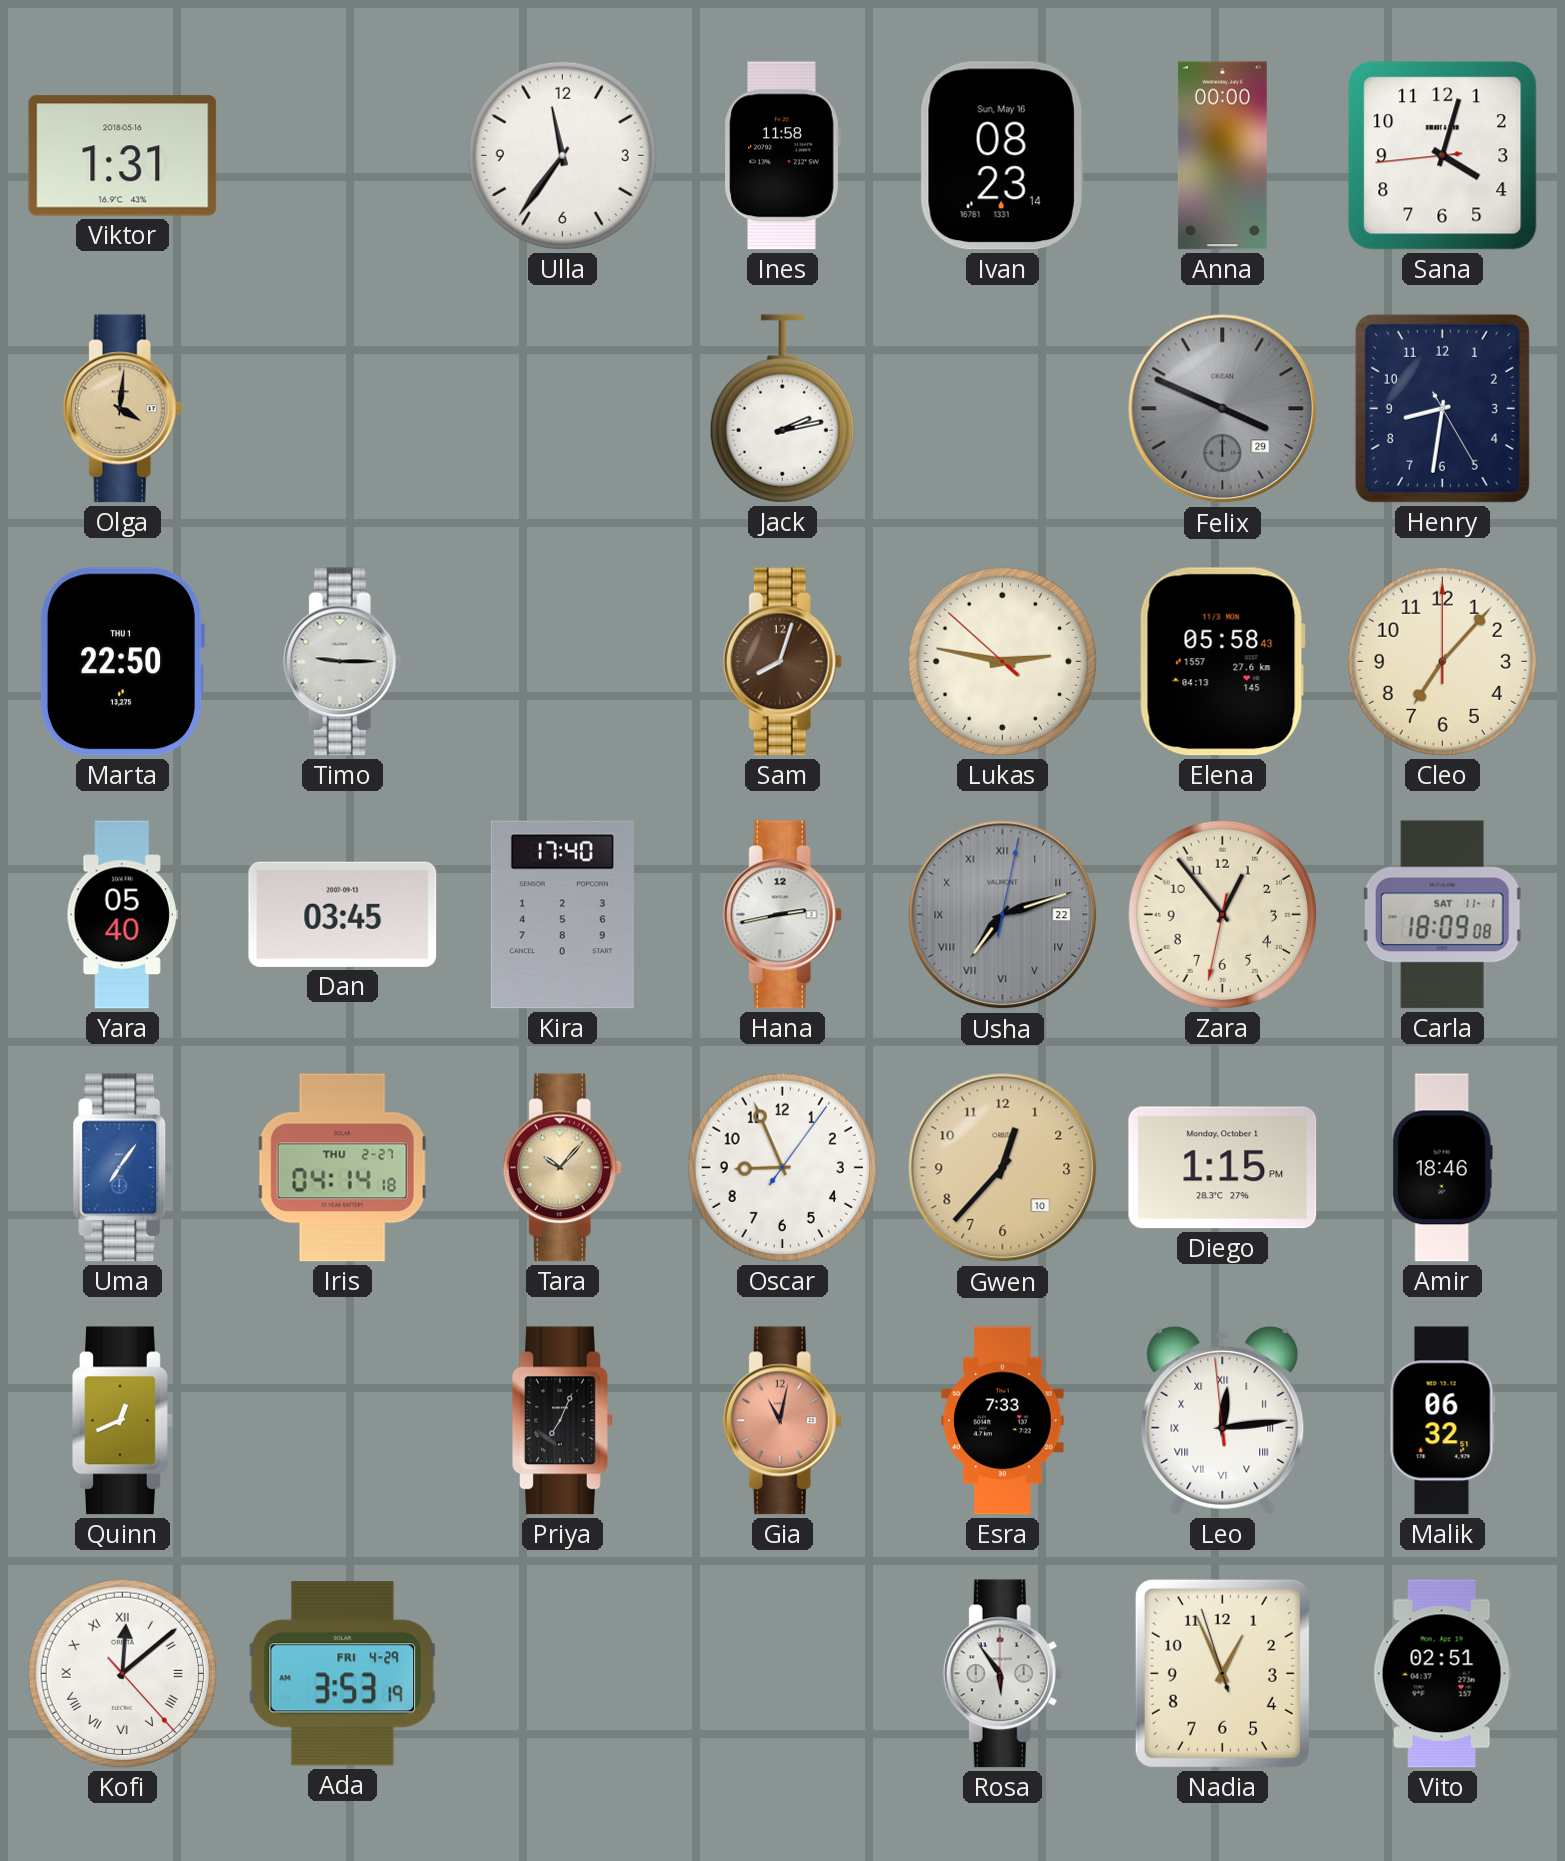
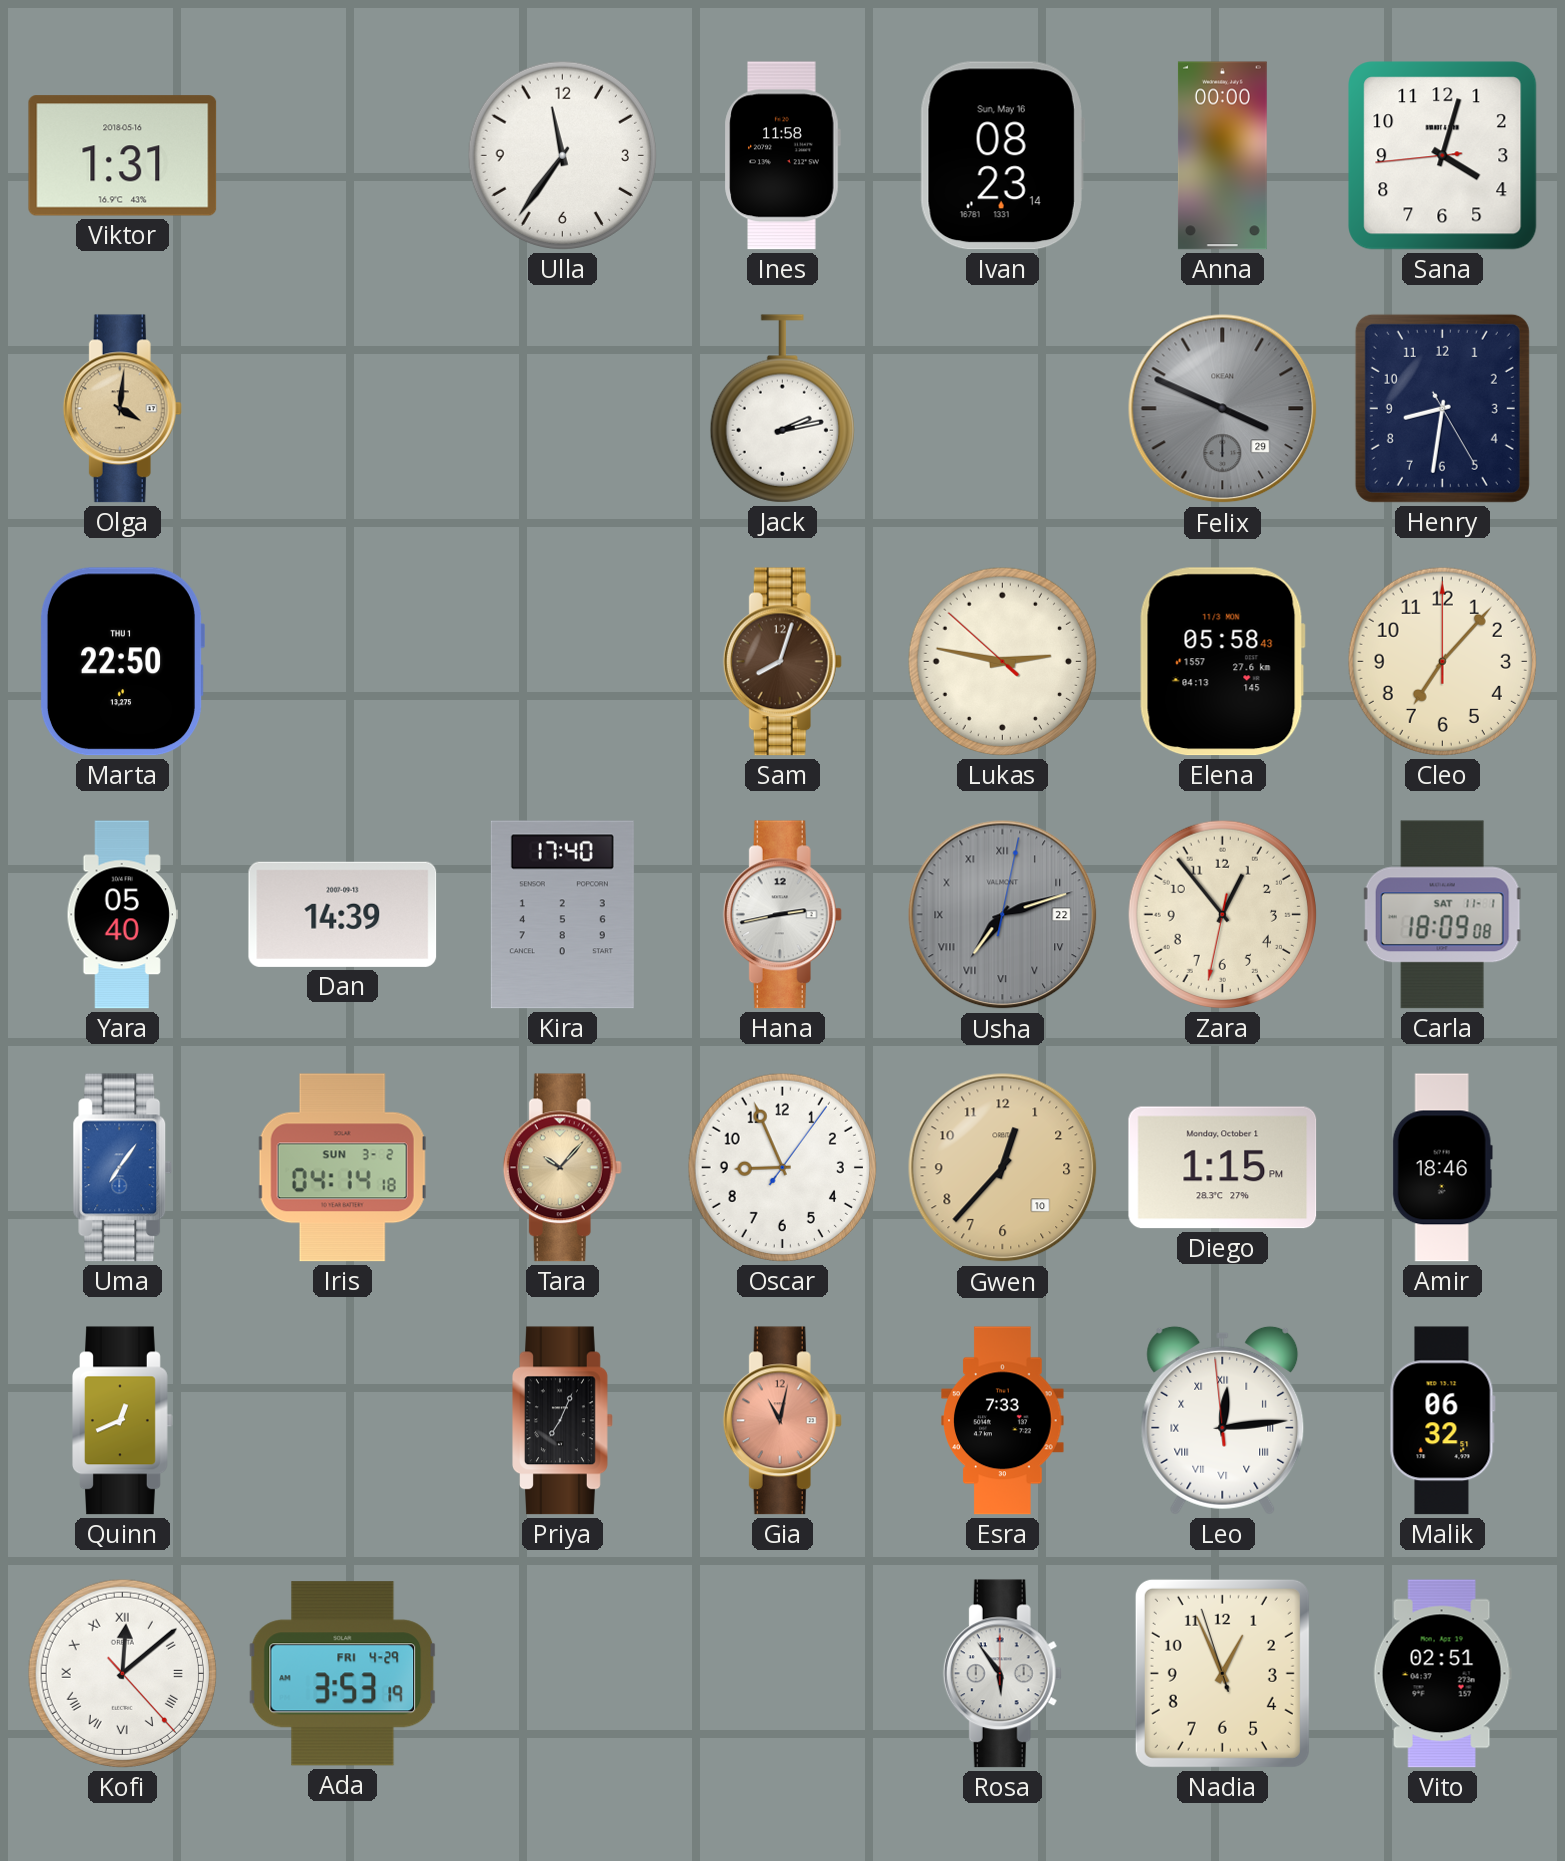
Timo: 9:15 -> none
Dan: 03:45 -> 14:39
Iris date: THU 2-27 -> SUN 3-2
